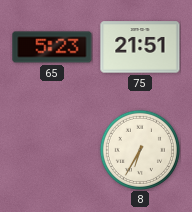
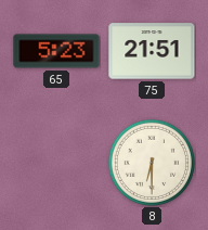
8: 6:35 -> 6:30
